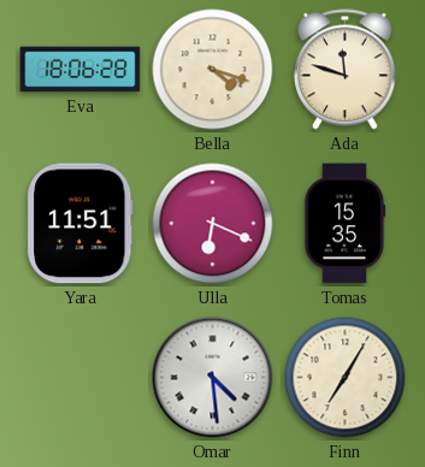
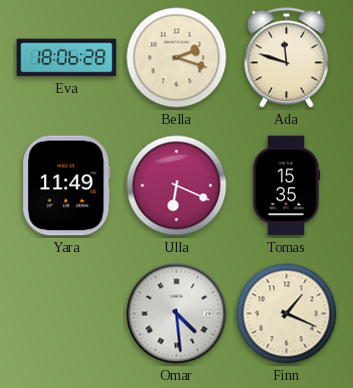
Bella: 4:18 -> 2:18
Yara: 11:51 -> 11:49
Finn: 7:05 -> 1:19
